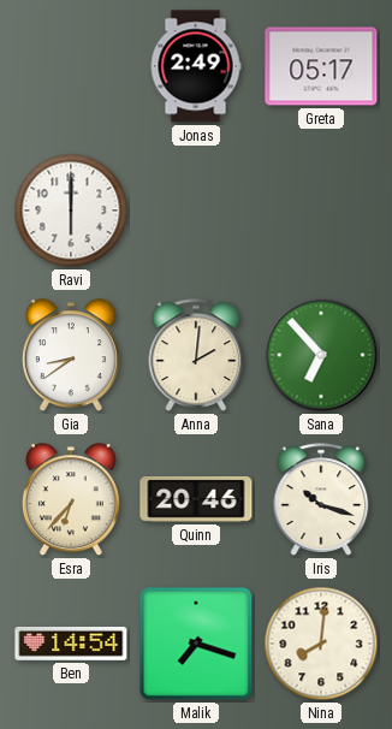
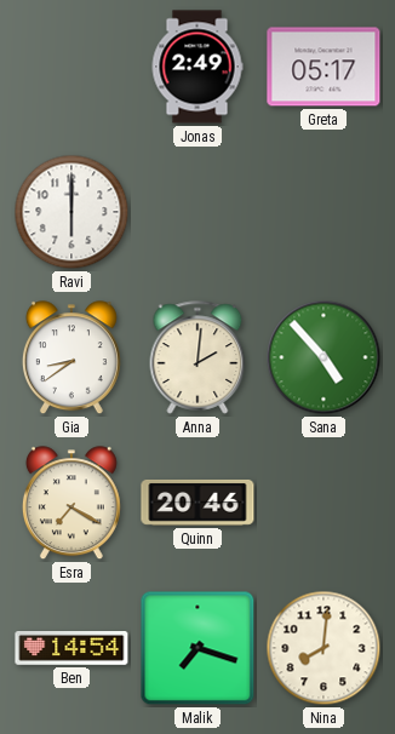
Sana: 6:53 -> 4:53
Esra: 6:37 -> 7:20
Iris: 10:18 -> none
